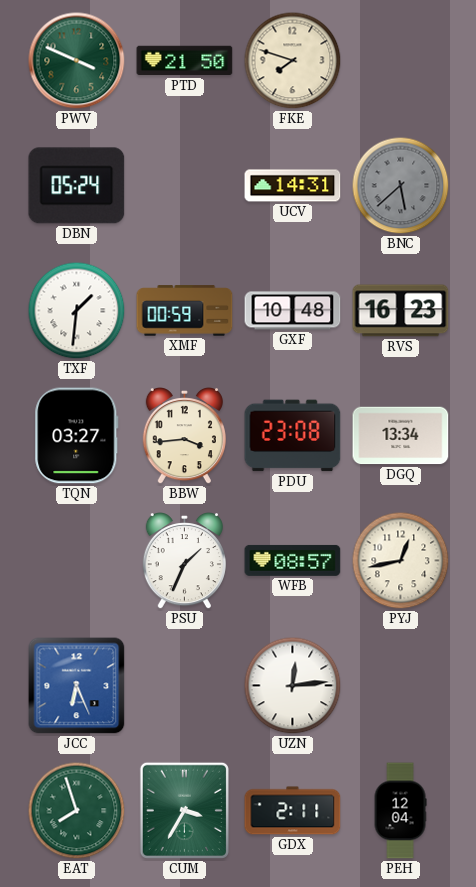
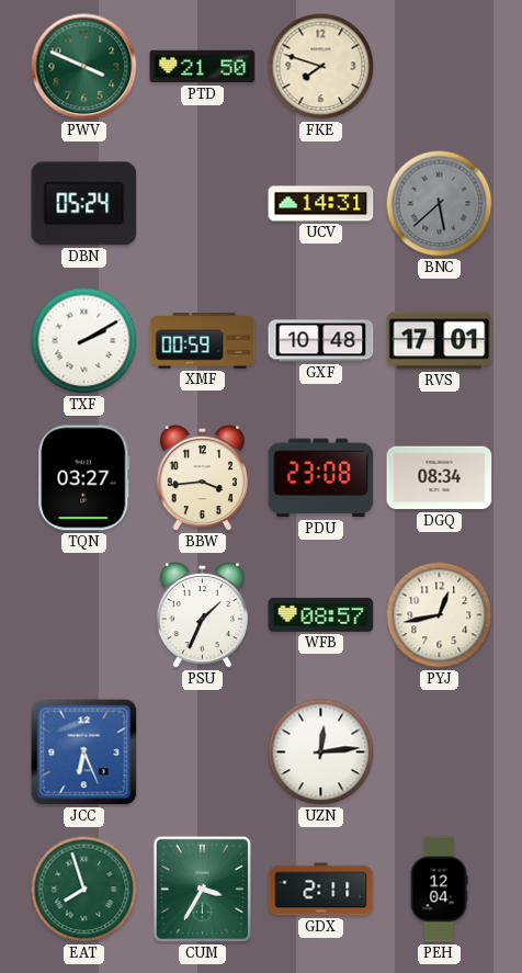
TXF: 1:31 -> 2:10
RVS: 16:23 -> 17:01
DGQ: 13:34 -> 08:34
